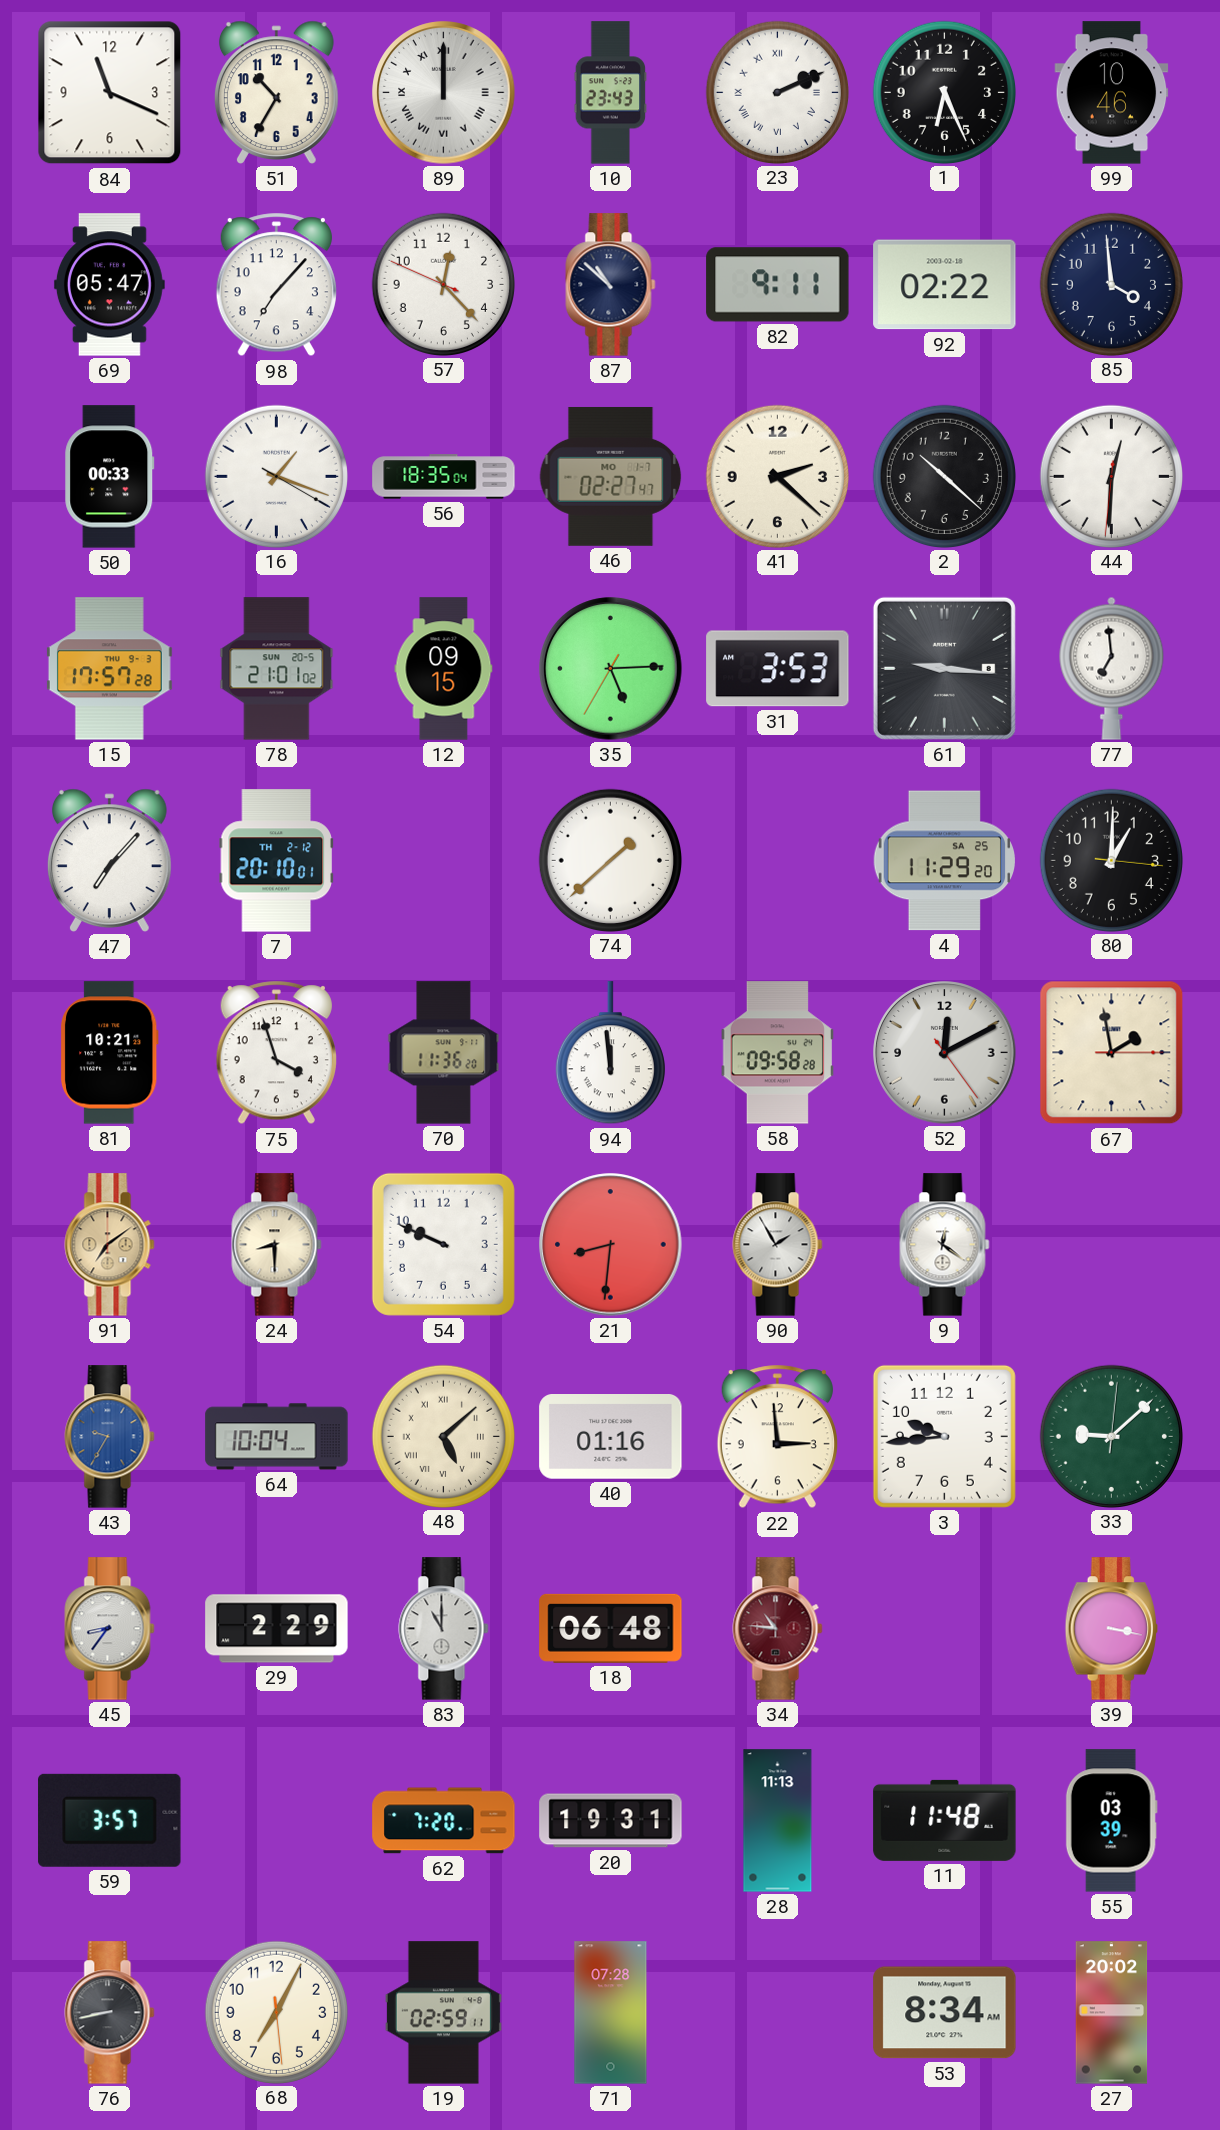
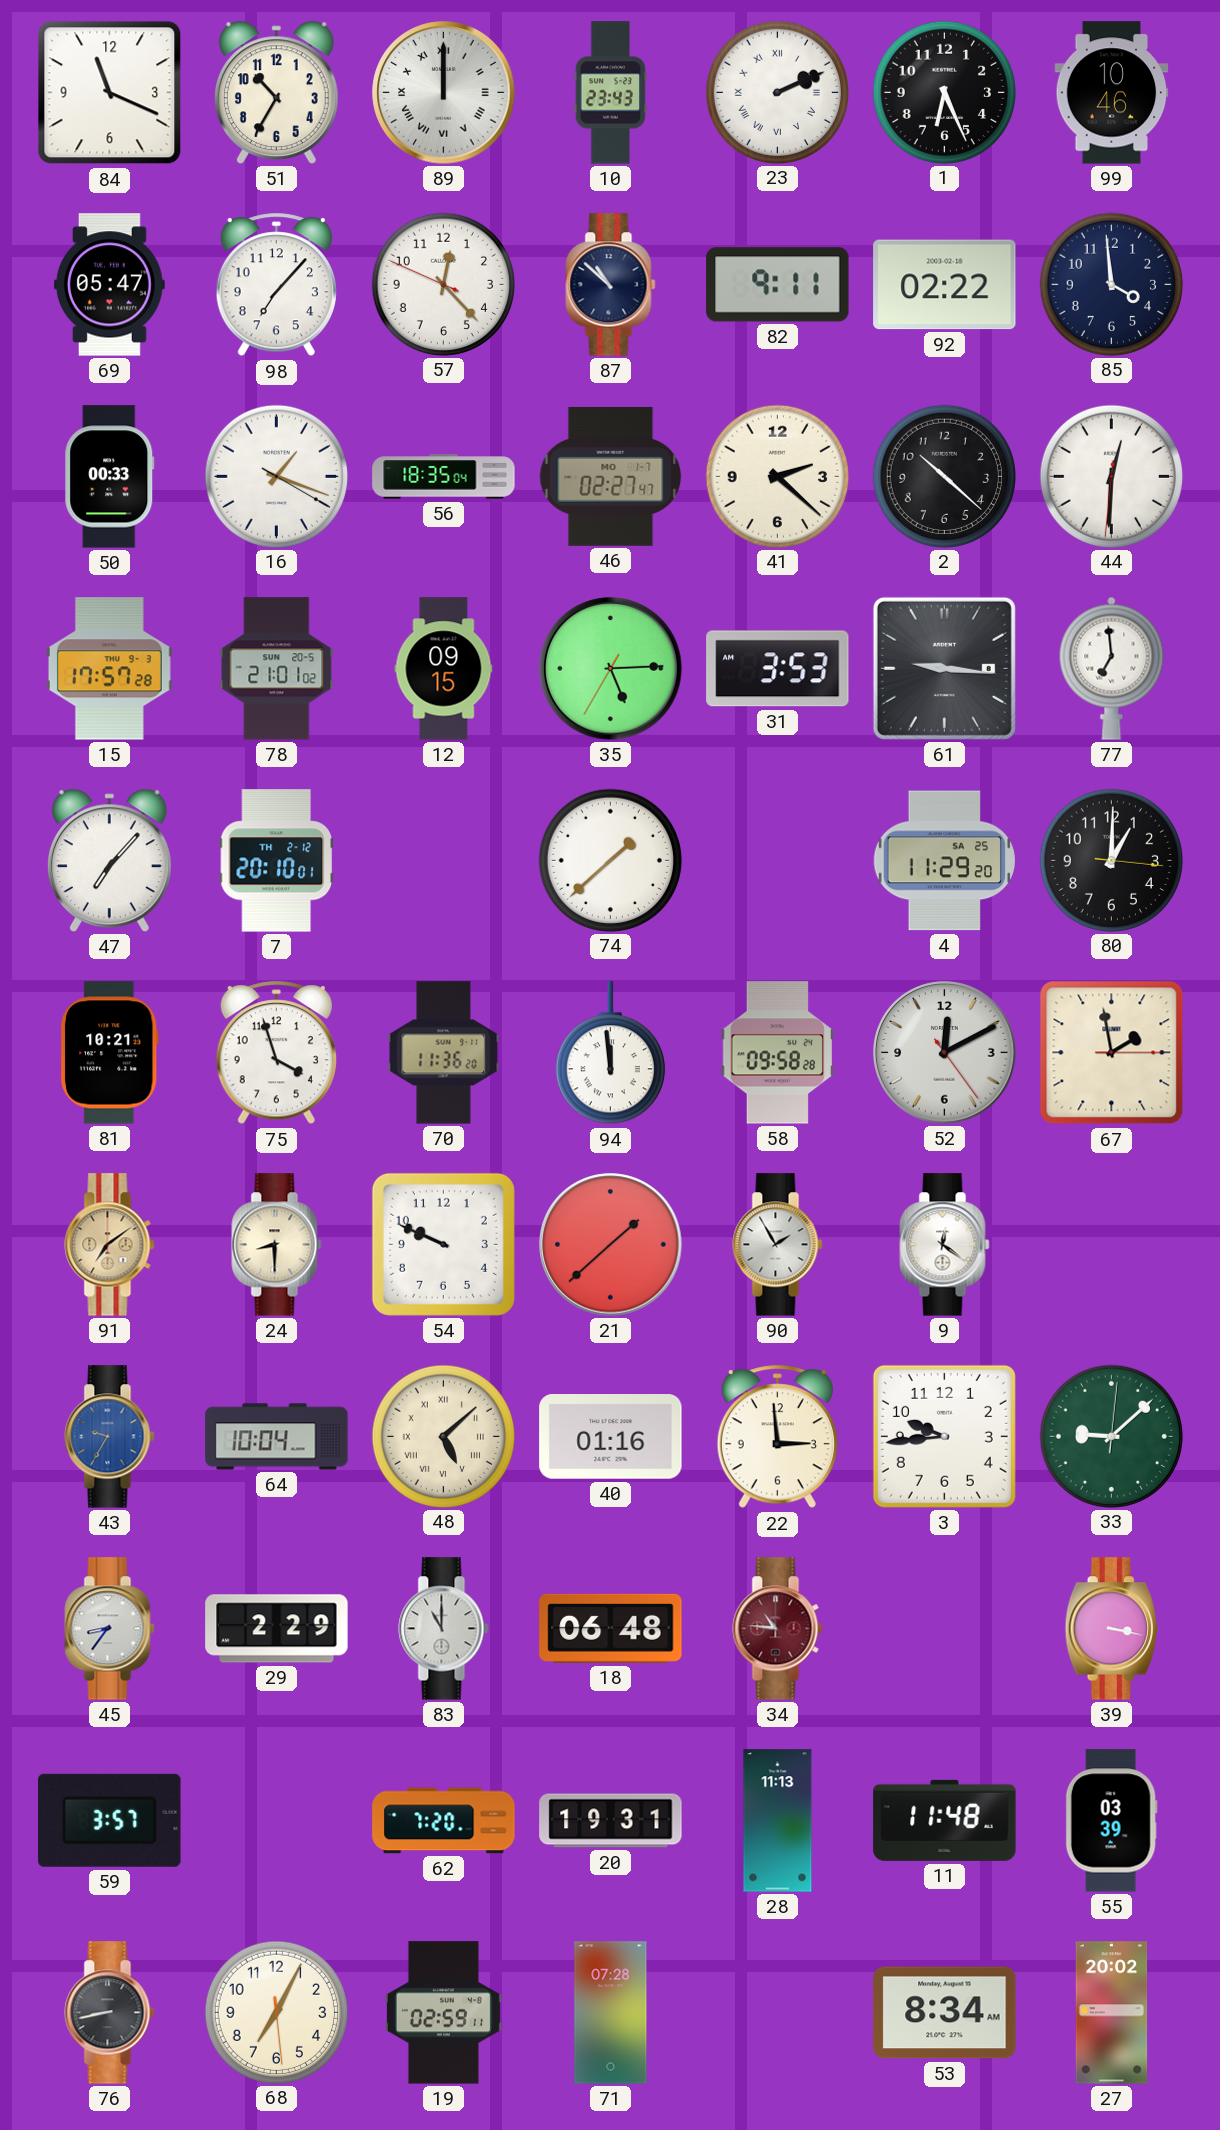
21: 8:31 -> 1:38
